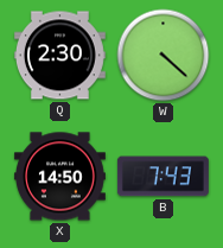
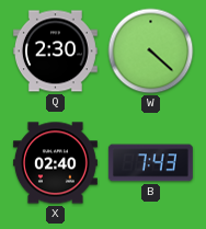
X: 14:50 -> 02:40
